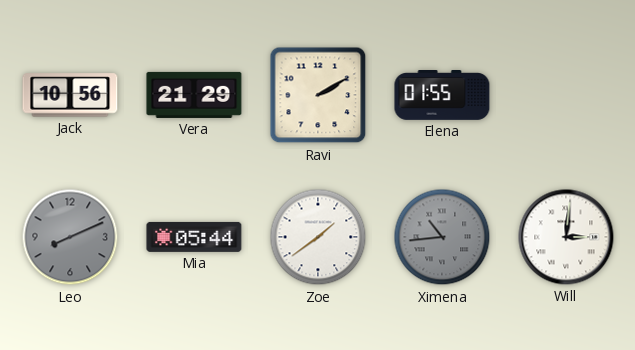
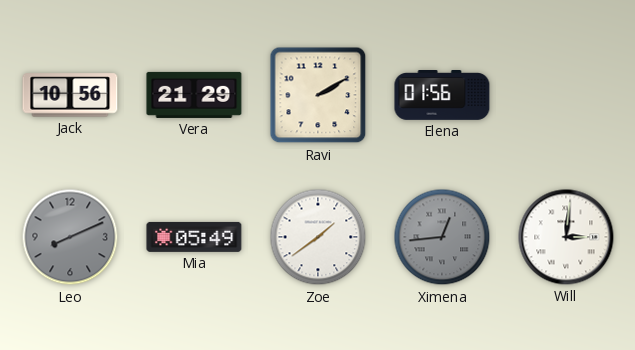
Elena: 01:55 -> 01:56
Mia: 05:44 -> 05:49
Ximena: 10:44 -> 12:44
